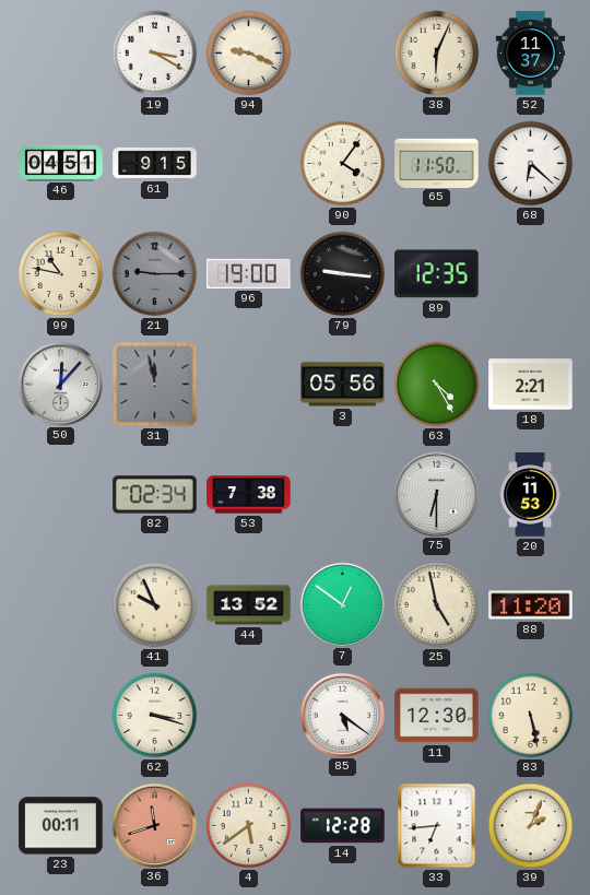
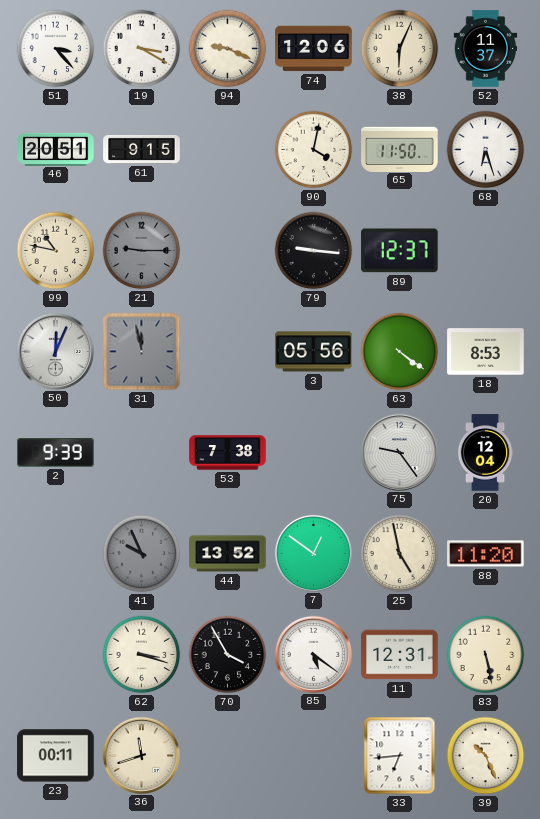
51: none -> 3:23
74: none -> 12:06
46: 04:51 -> 20:51
90: 4:06 -> 4:02
68: 6:22 -> 6:27
96: 19:00 -> none
89: 12:35 -> 12:37
50: 12:07 -> 12:04
63: 4:25 -> 4:21
18: 2:21 -> 8:53
2: none -> 9:39
82: 02:34 -> none
75: 6:30 -> 9:24
20: 11:53 -> 12:04
41 dial: cream -> grey
70: none -> 3:55
11: 12:30 -> 12:31
36 dial: salmon -> cream
4: 5:39 -> none
14: 12:28 -> none
39: 2:04 -> 10:26
